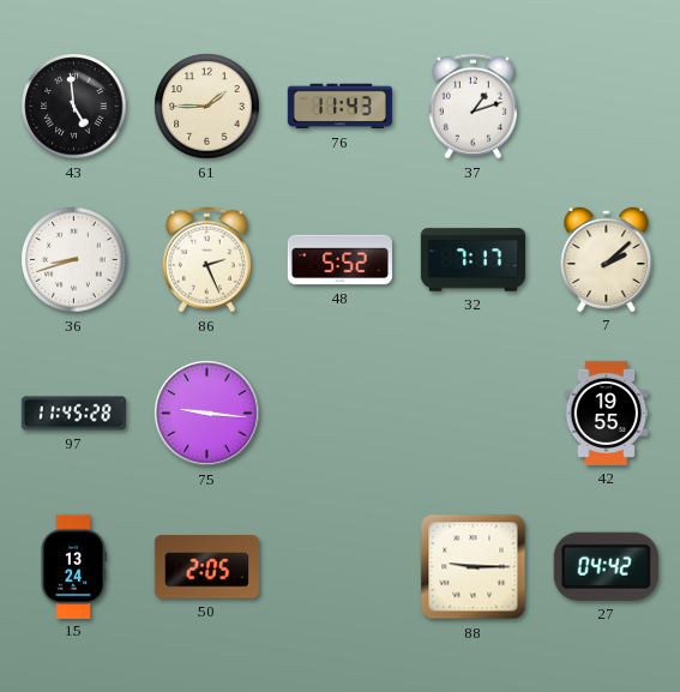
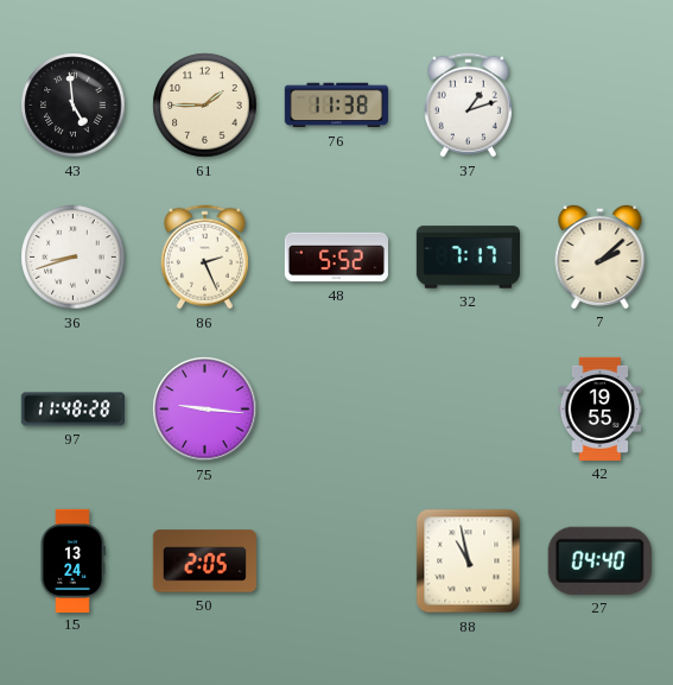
76: 11:43 -> 11:38
97: 11:45 -> 11:48
88: 9:15 -> 10:58
27: 04:42 -> 04:40
